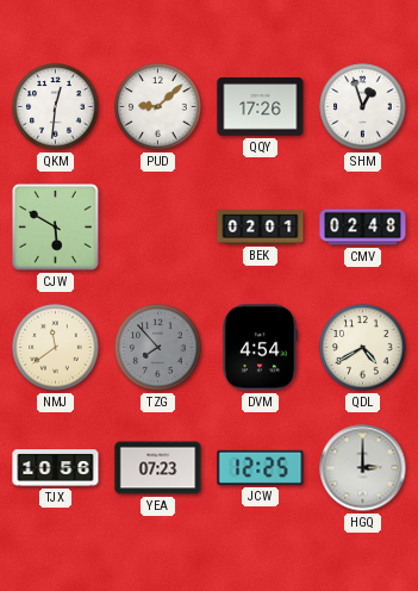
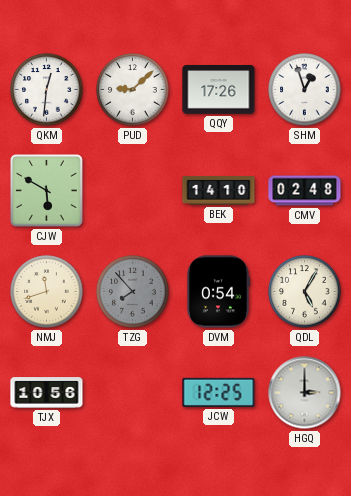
BEK: 02:01 -> 14:10
NMJ: 11:39 -> 11:42
DVM: 4:54 -> 0:54
QDL: 4:40 -> 5:05
YEA: 07:23 -> none
